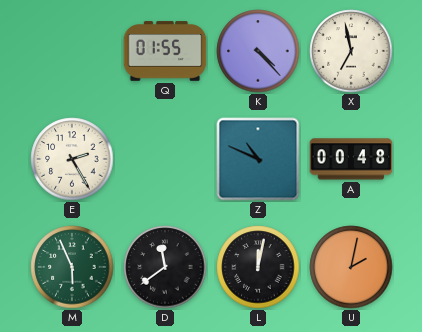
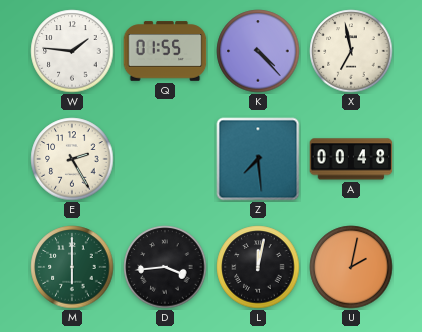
W: none -> 1:46
Z: 10:49 -> 7:29
M: 5:56 -> 6:00
D: 11:39 -> 3:44
